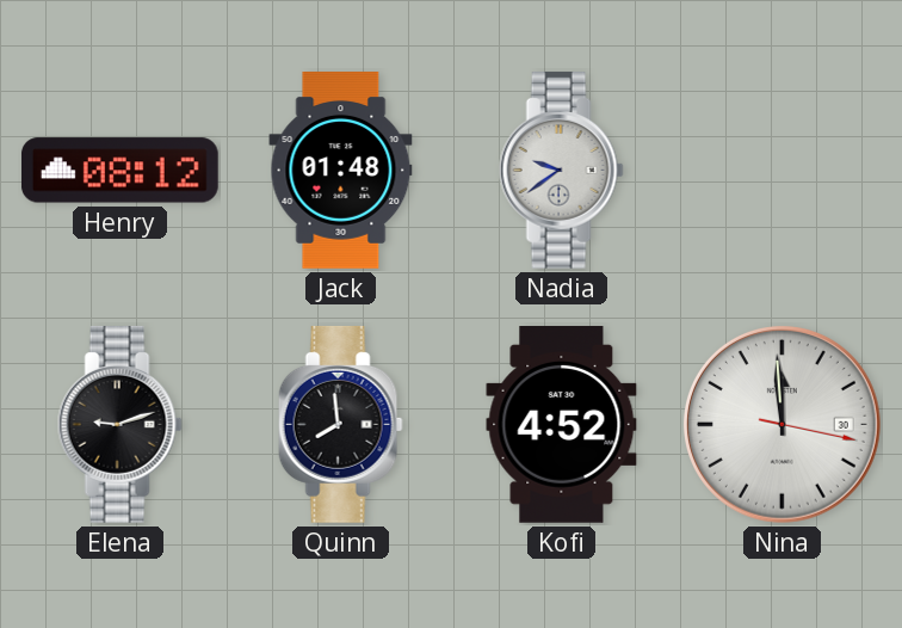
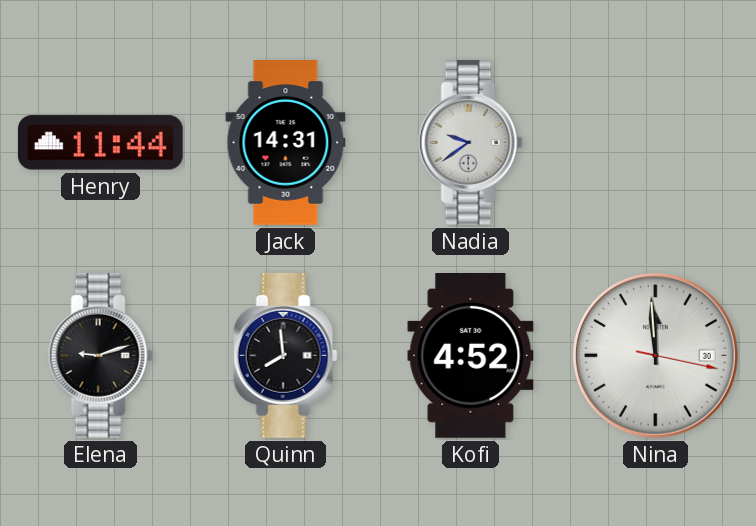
Henry: 08:12 -> 11:44
Jack: 01:48 -> 14:31
